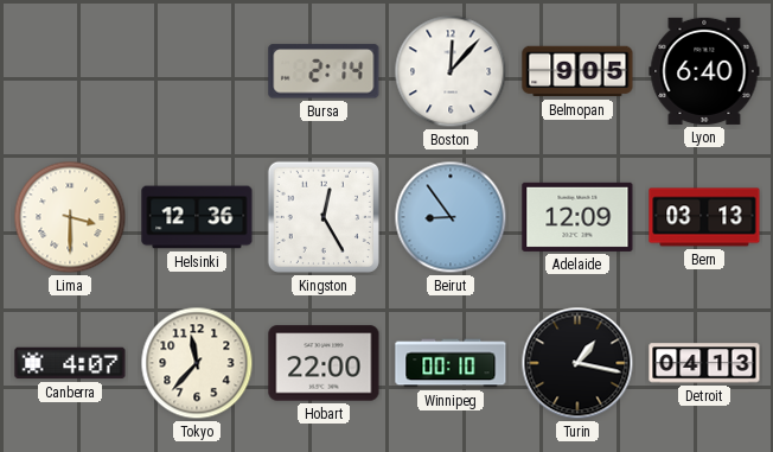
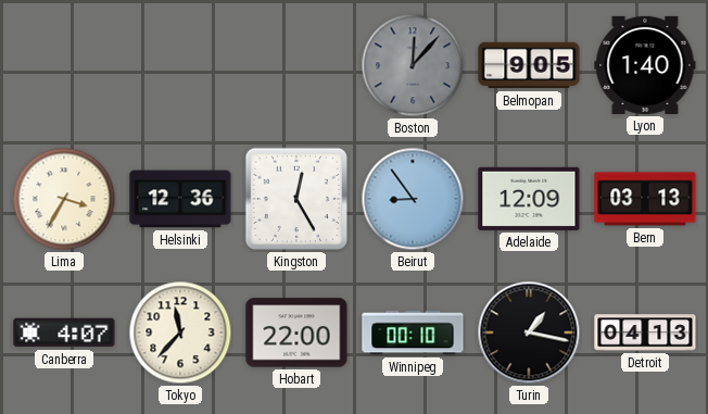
Bursa: 2:14 -> none
Boston dial: white -> grey
Lyon: 6:40 -> 1:40
Lima: 3:30 -> 3:35
